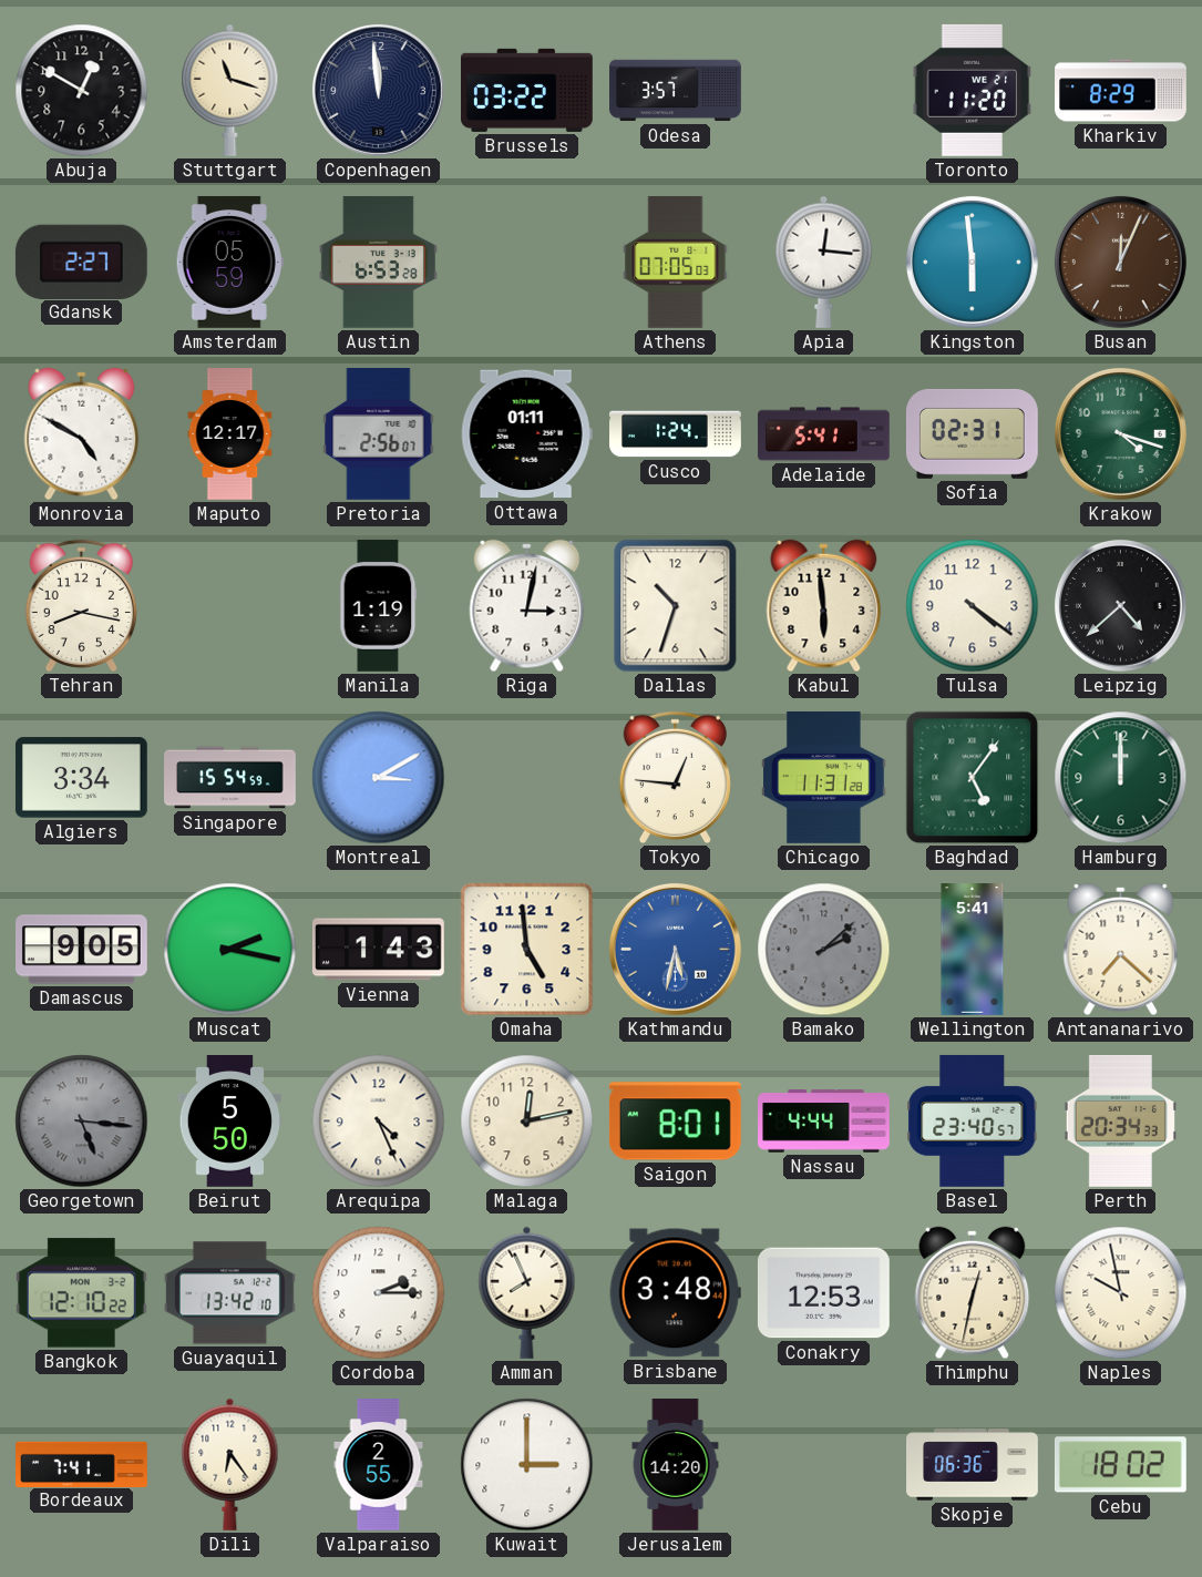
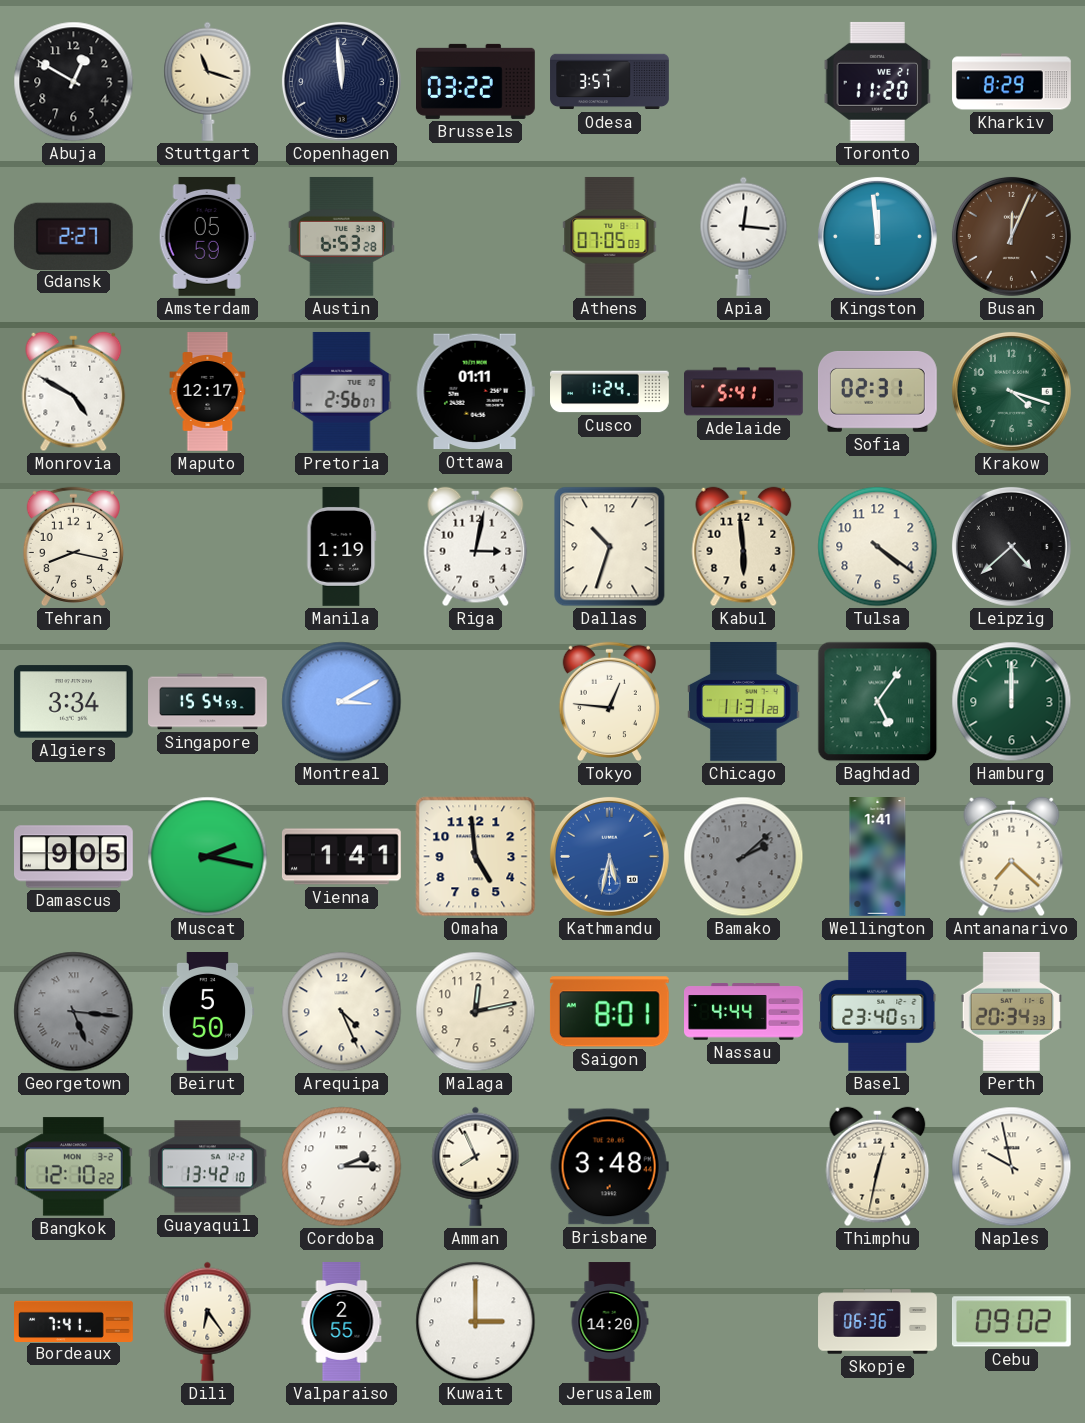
Kingston: 5:59 -> 11:59
Vienna: 1:43 -> 1:41
Wellington: 5:41 -> 1:41
Conakry: 12:53 -> none
Cebu: 18:02 -> 09:02
